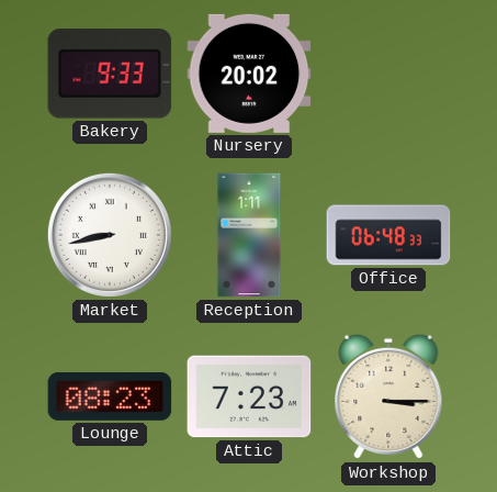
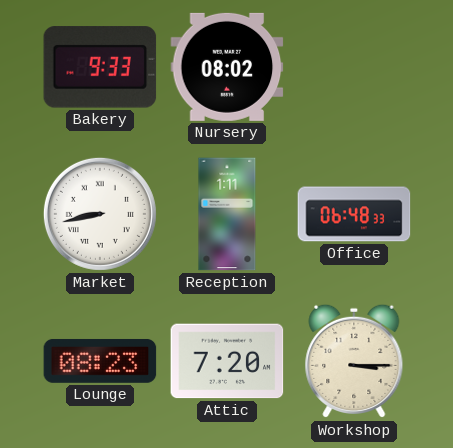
Nursery: 20:02 -> 08:02
Attic: 7:23 -> 7:20
